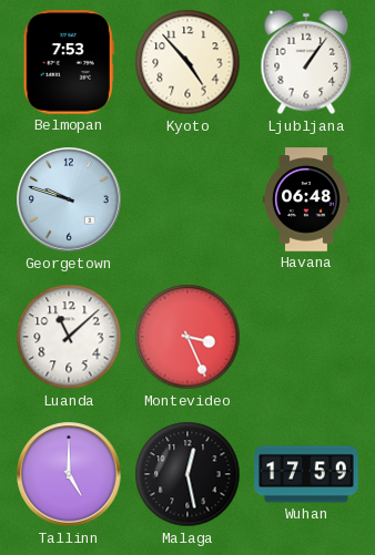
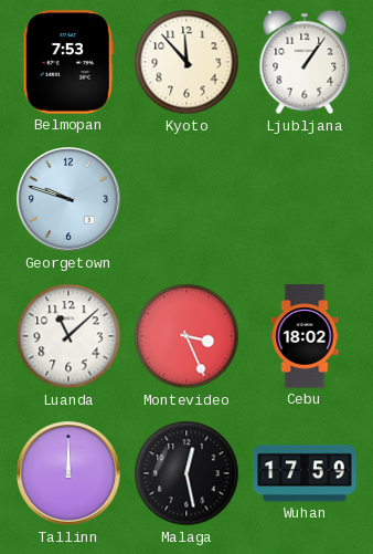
Kyoto: 4:53 -> 11:53
Havana: 06:48 -> none
Cebu: none -> 18:02
Tallinn: 5:00 -> 12:00
